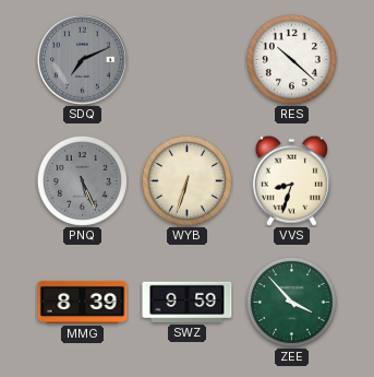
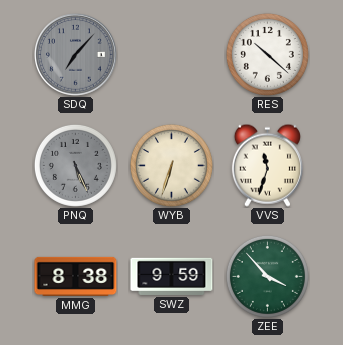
SDQ: 7:11 -> 7:07
VVS: 8:33 -> 11:33
MMG: 8:39 -> 8:38
